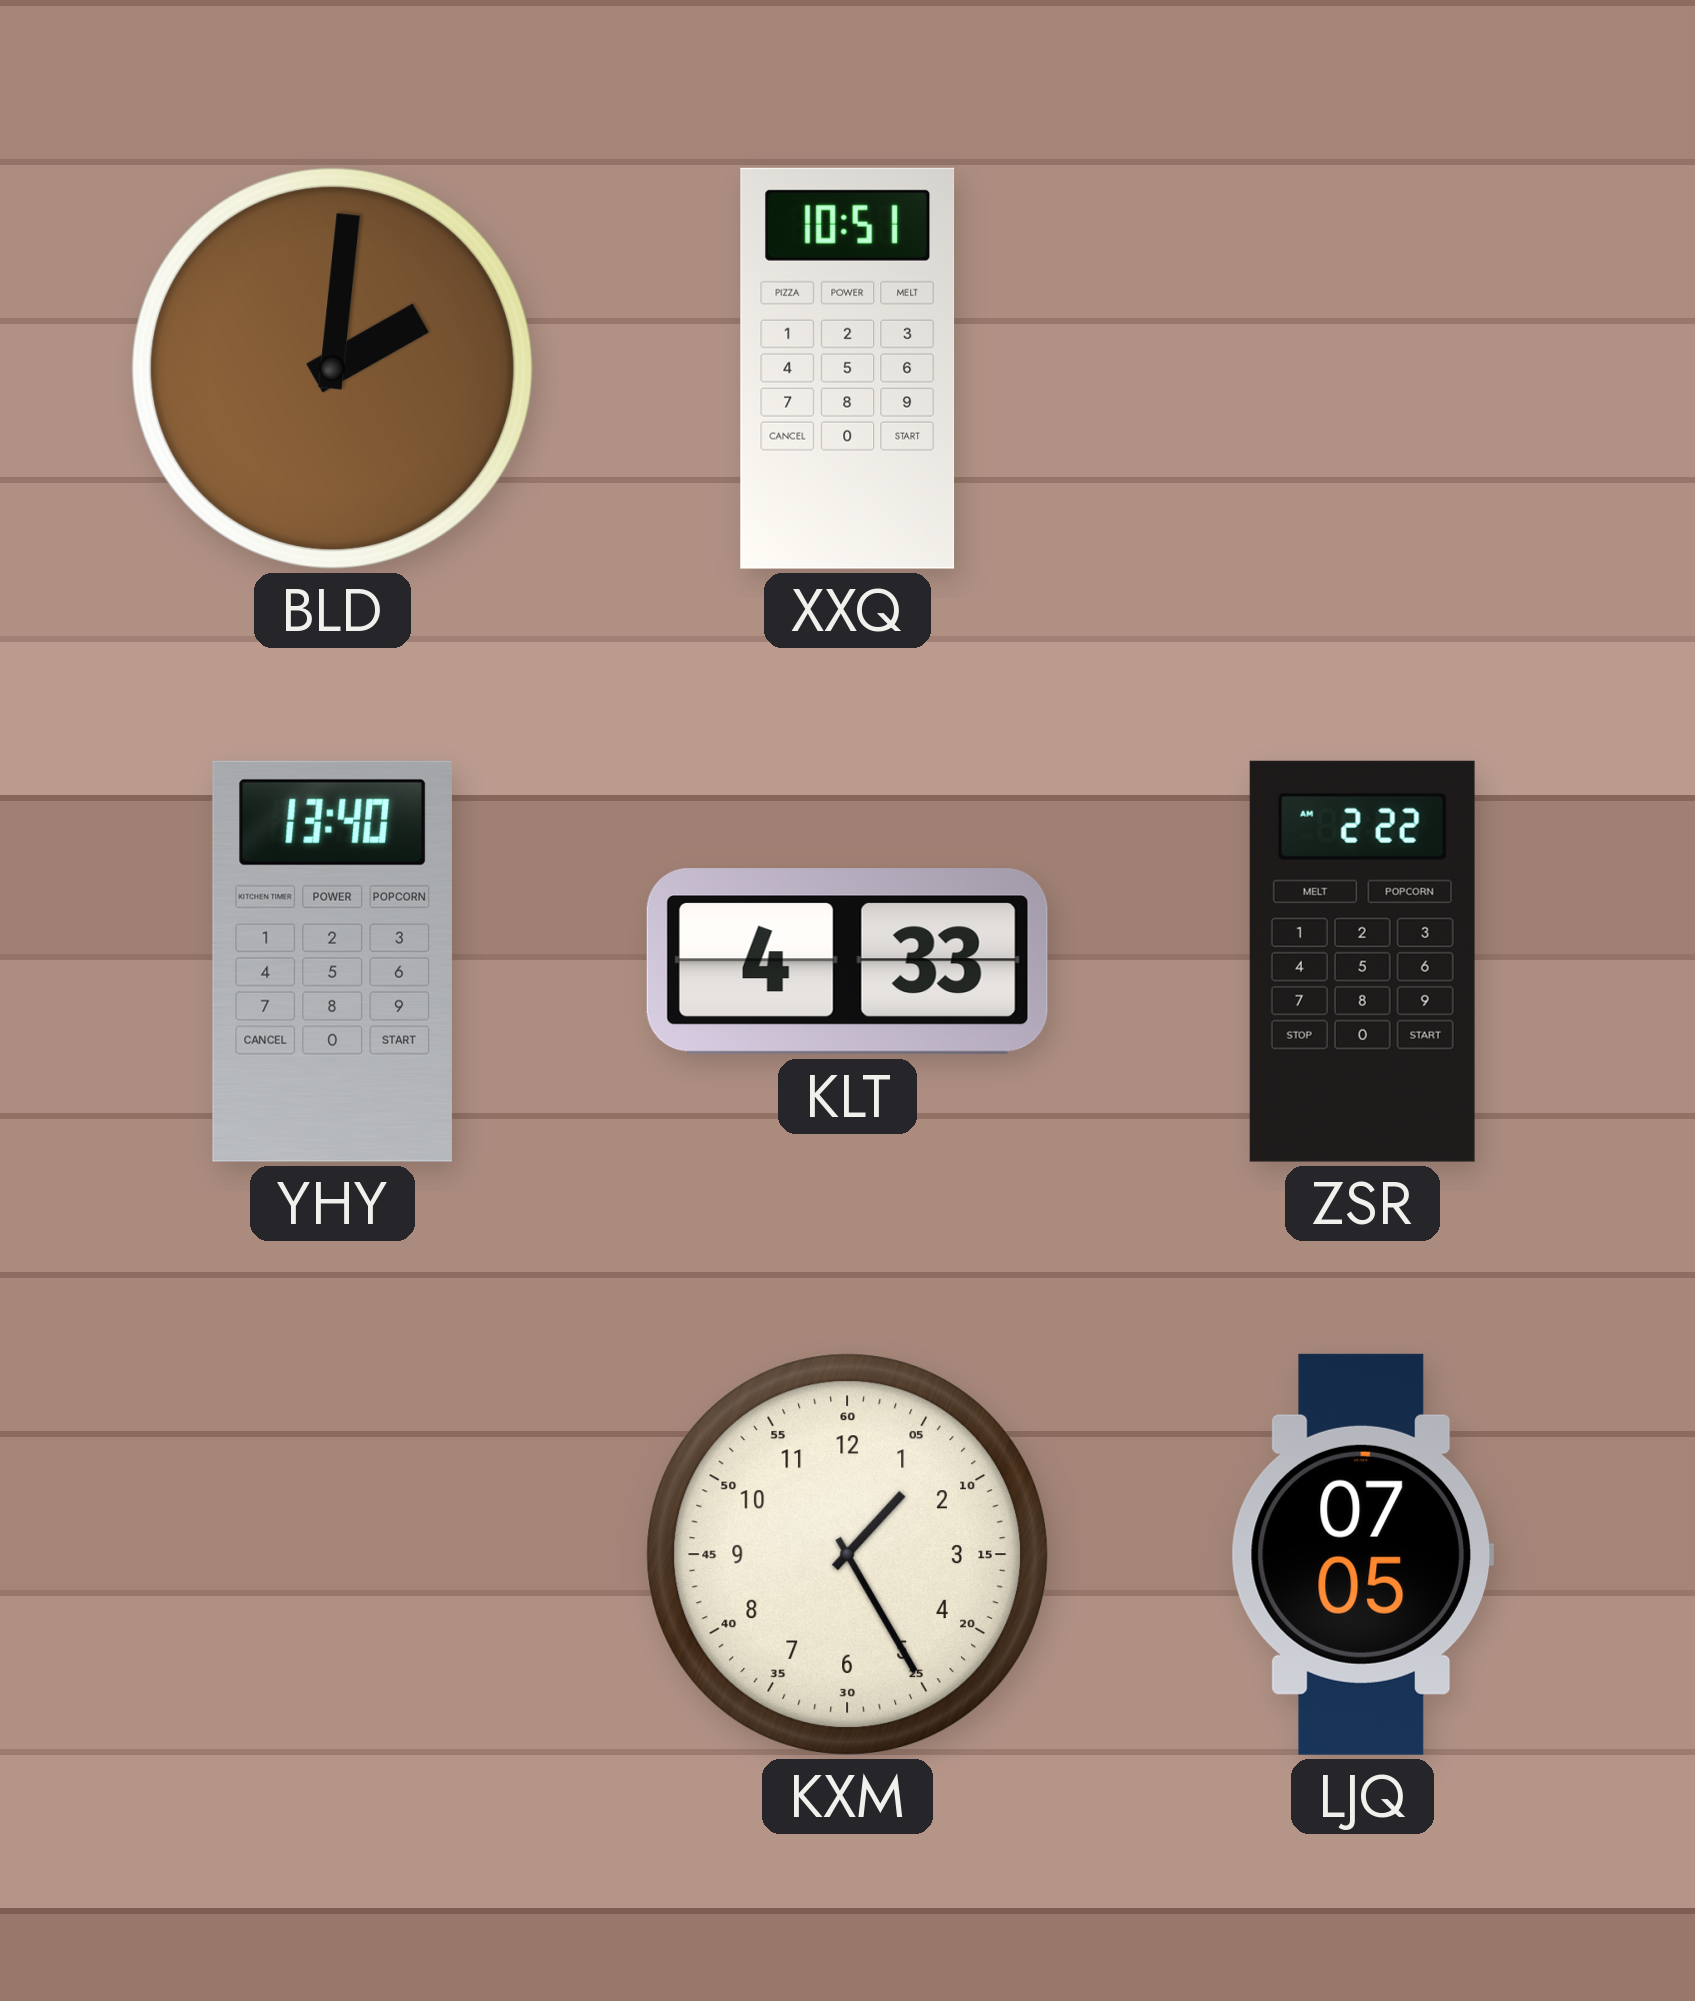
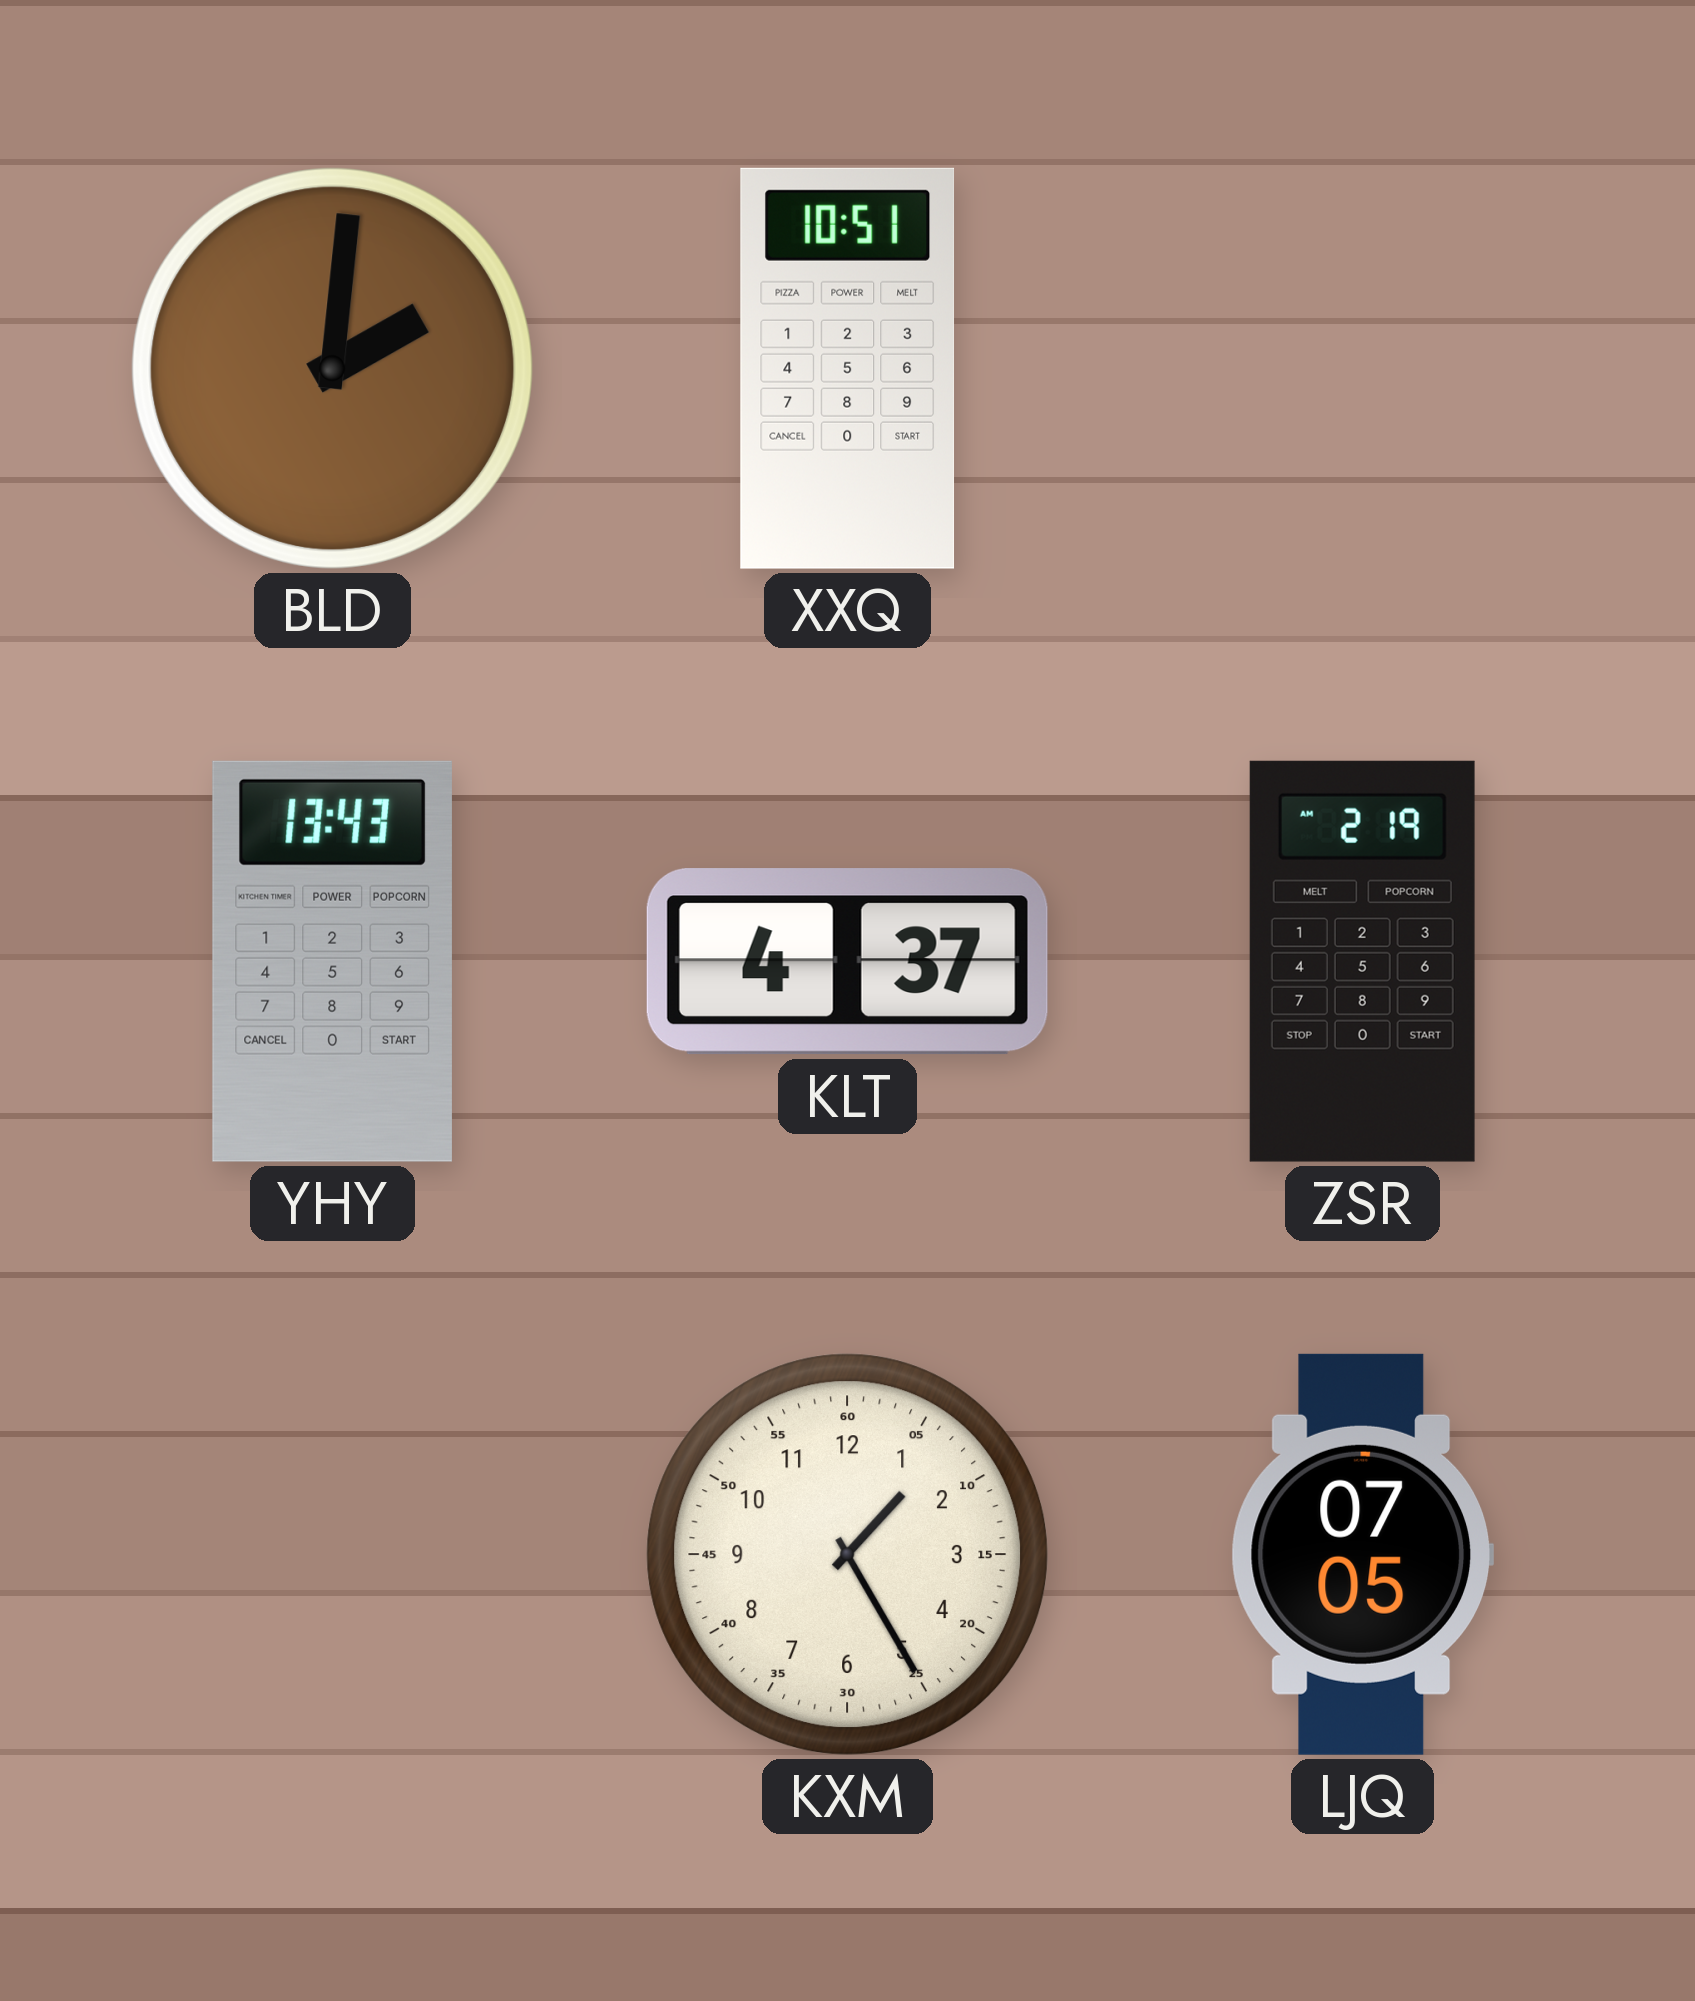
YHY: 13:40 -> 13:43
KLT: 4:33 -> 4:37
ZSR: 2:22 -> 2:19
